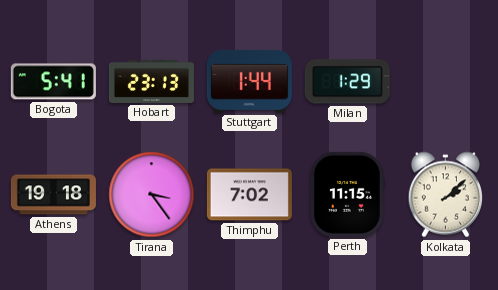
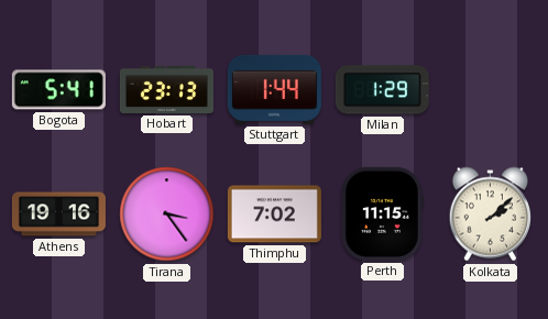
Athens: 19:18 -> 19:16
